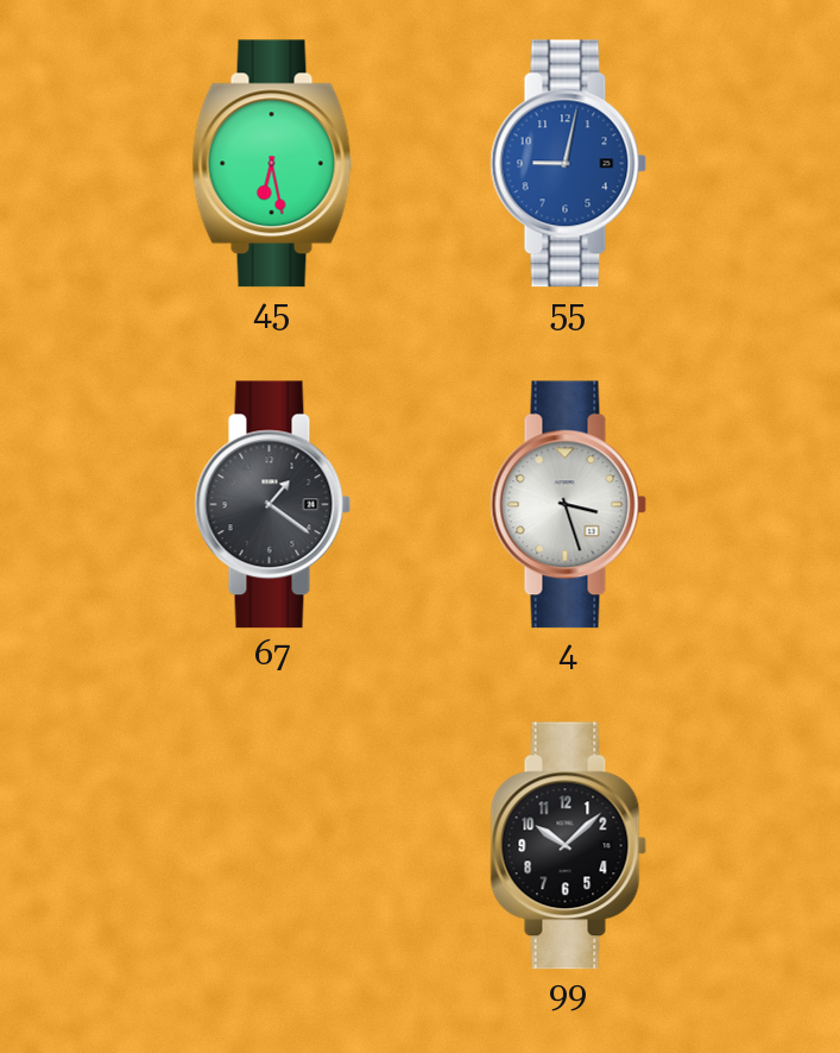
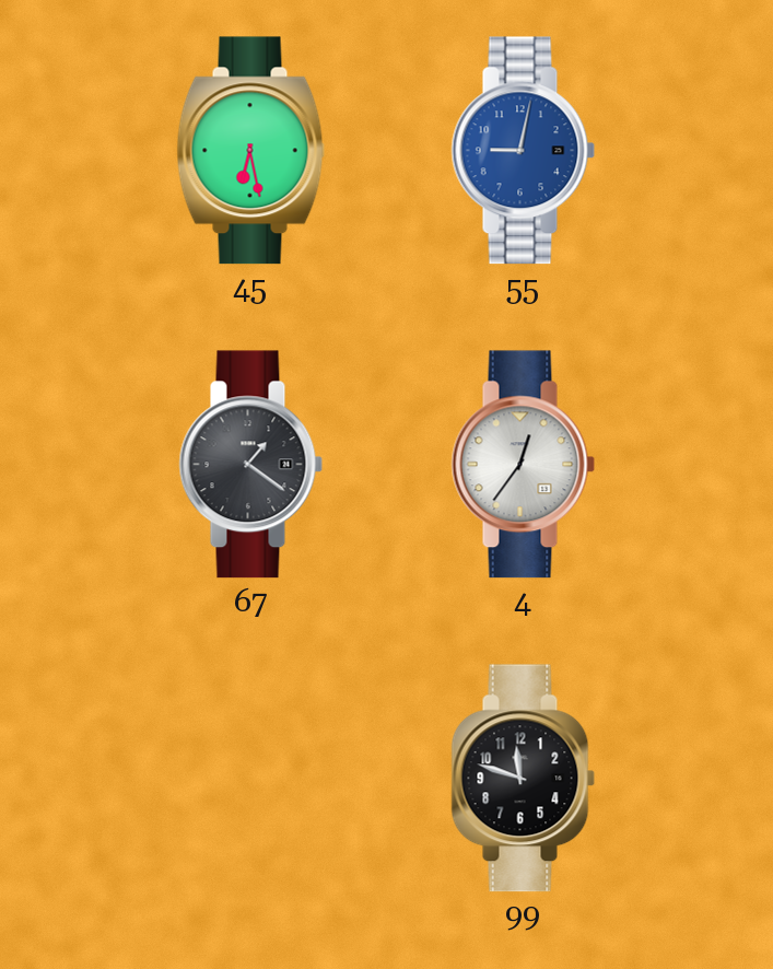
4: 3:27 -> 12:36
99: 10:08 -> 11:48
